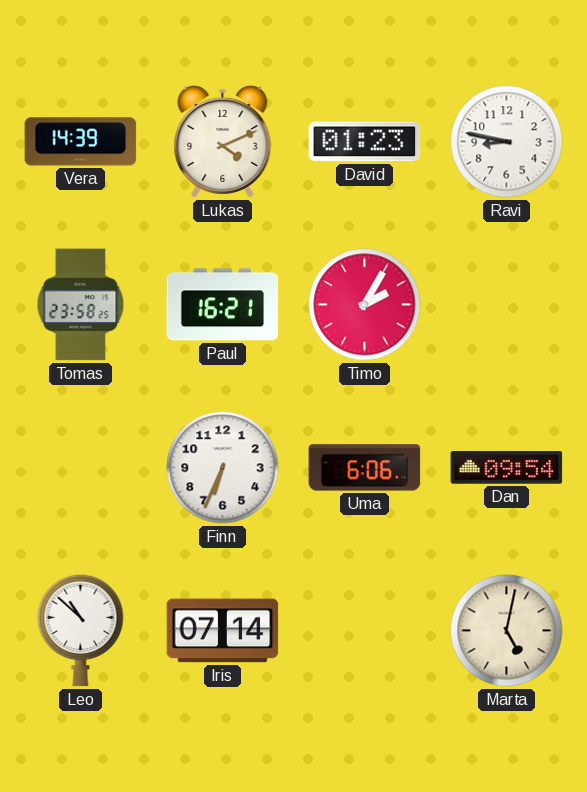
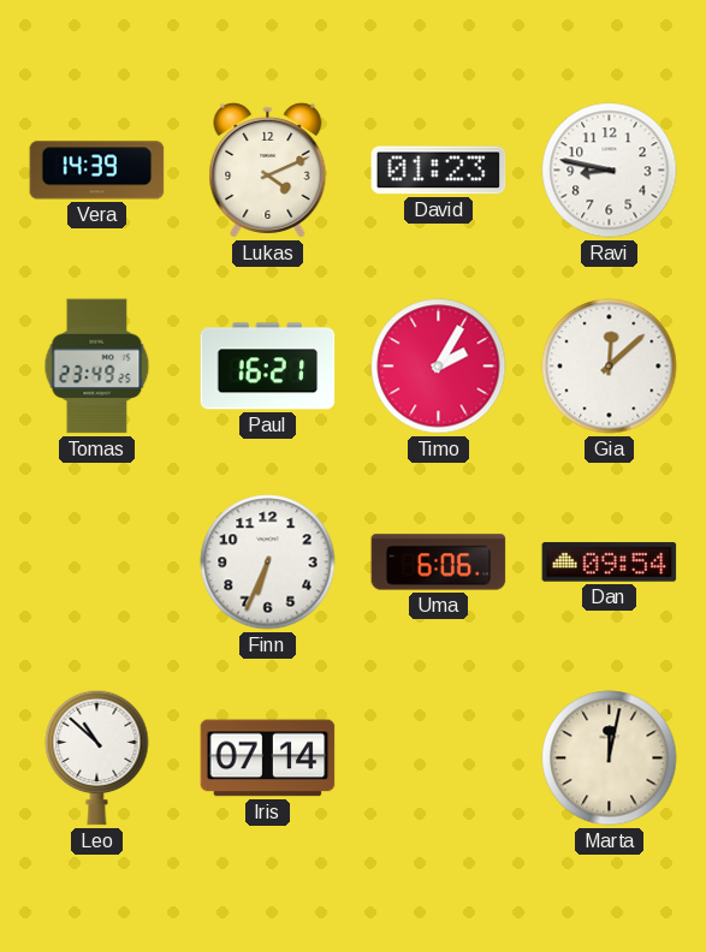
Tomas: 23:58 -> 23:49
Gia: none -> 12:08
Marta: 5:02 -> 12:02
